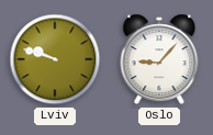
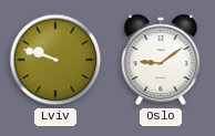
Oslo: 9:07 -> 9:09
